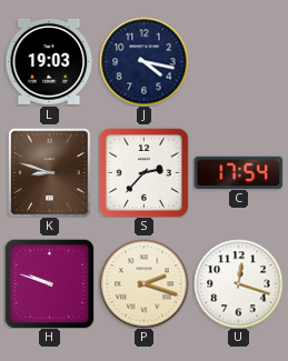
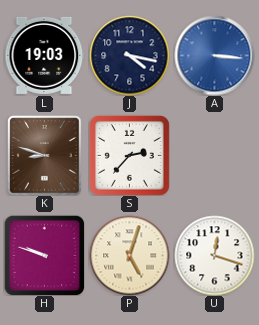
A: none -> 3:16
C: 17:54 -> none
P: 2:18 -> 5:03
